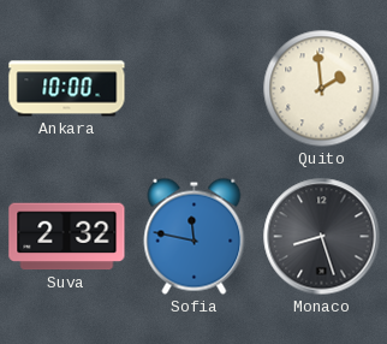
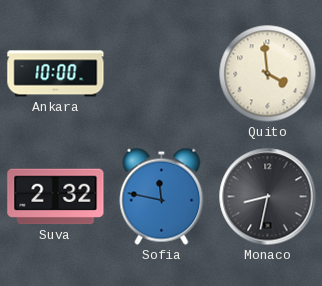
Quito: 1:59 -> 3:59
Monaco: 8:27 -> 8:32
